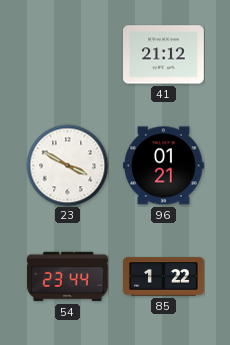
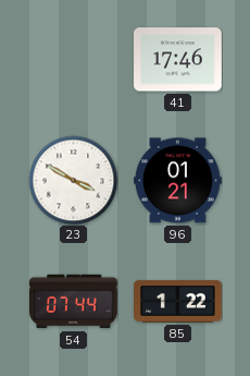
41: 21:12 -> 17:46
54: 23:44 -> 07:44
